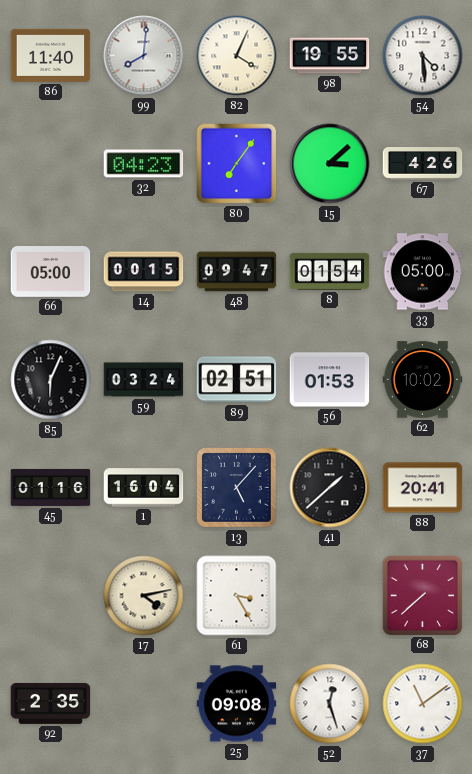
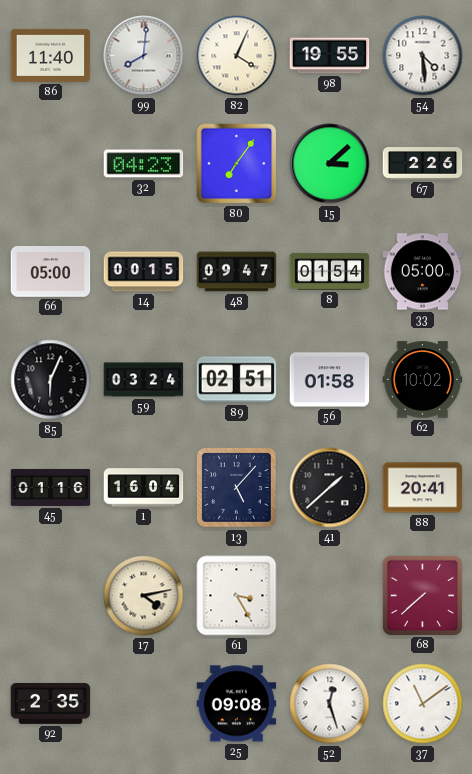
67: 4:26 -> 2:26
56: 01:53 -> 01:58
